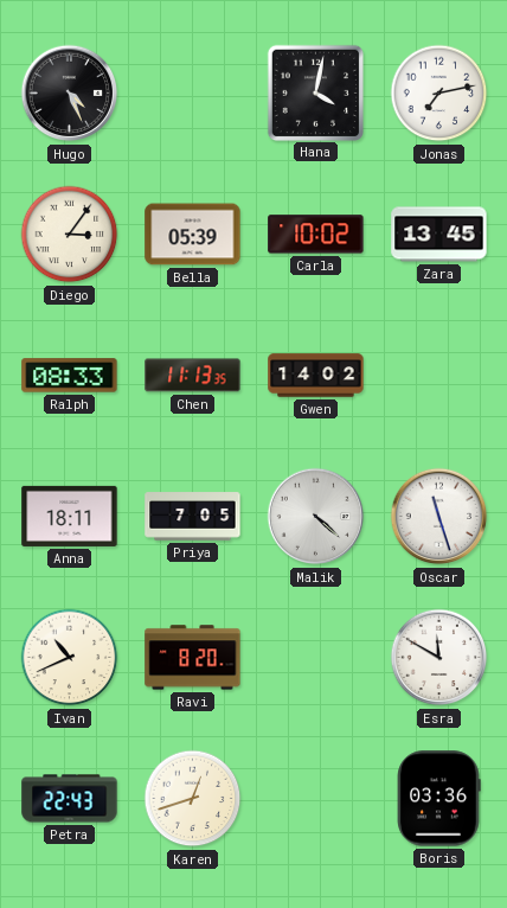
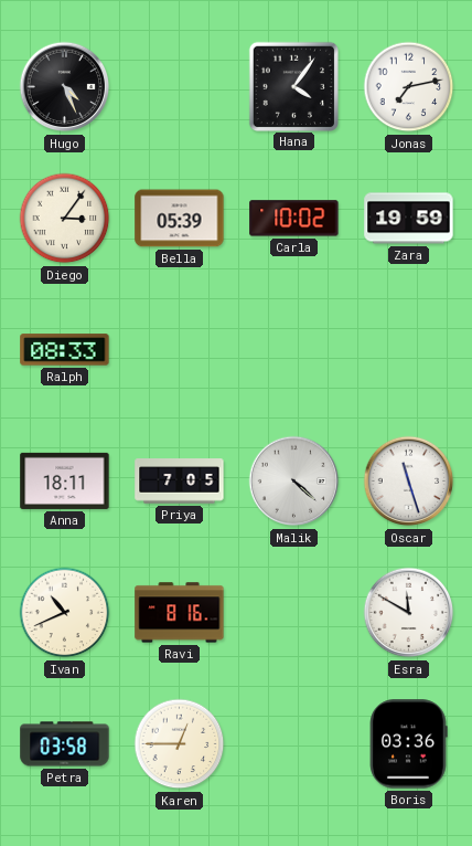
Hana: 4:02 -> 4:06
Zara: 13:45 -> 19:59
Chen: 11:13 -> none
Gwen: 14:02 -> none
Ravi: 8:20 -> 8:16
Petra: 22:43 -> 03:58
Karen: 12:42 -> 12:45
